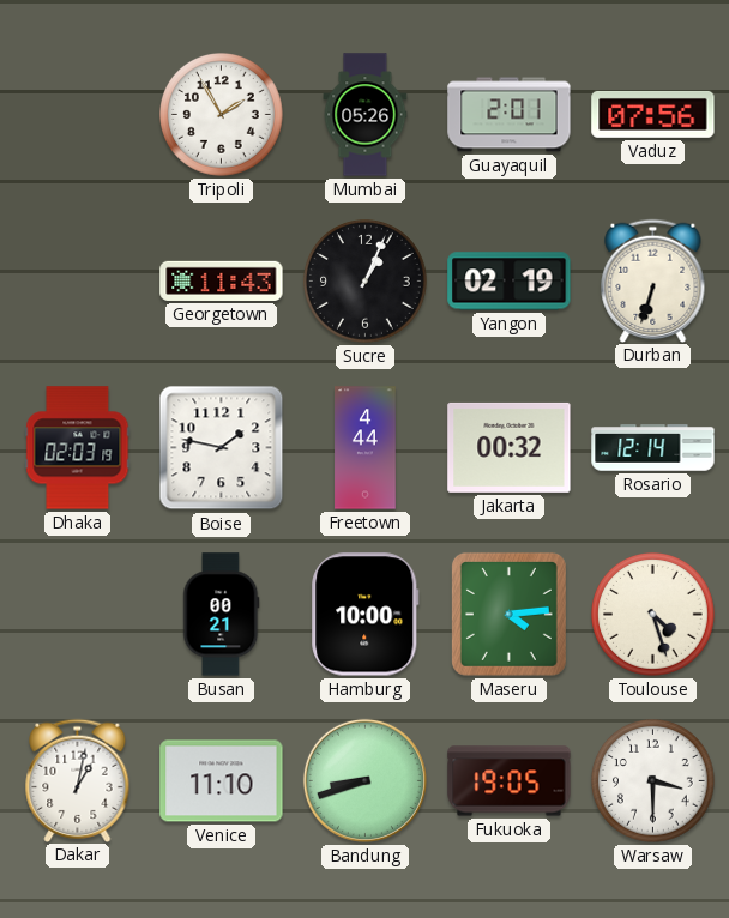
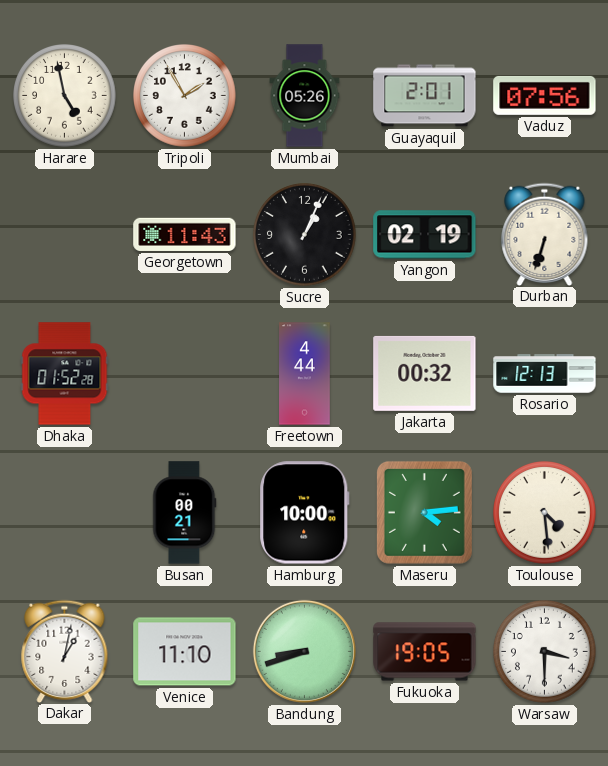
Harare: none -> 4:58
Dhaka: 02:03 -> 01:52
Boise: 1:47 -> none
Rosario: 12:14 -> 12:13
Toulouse: 4:27 -> 4:29
